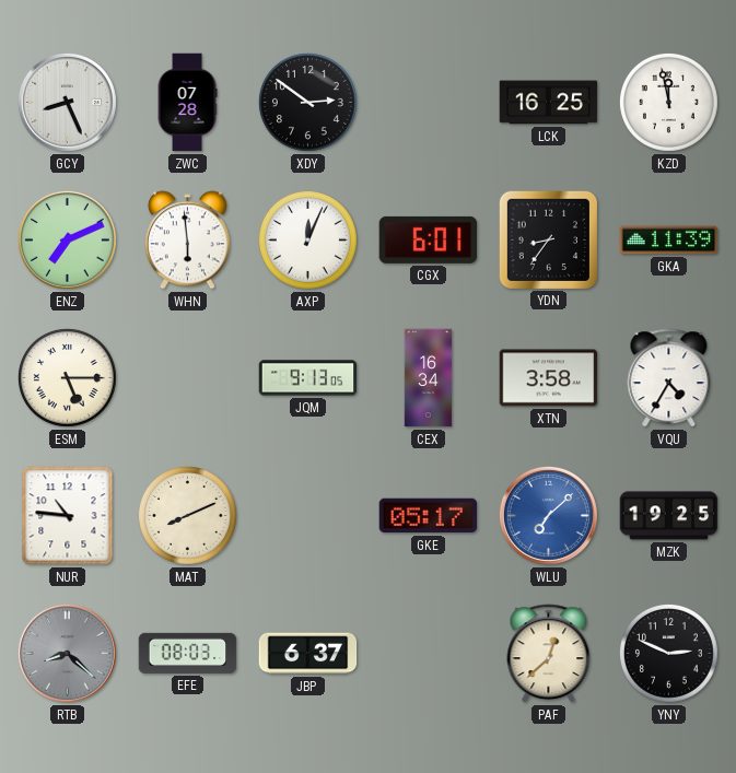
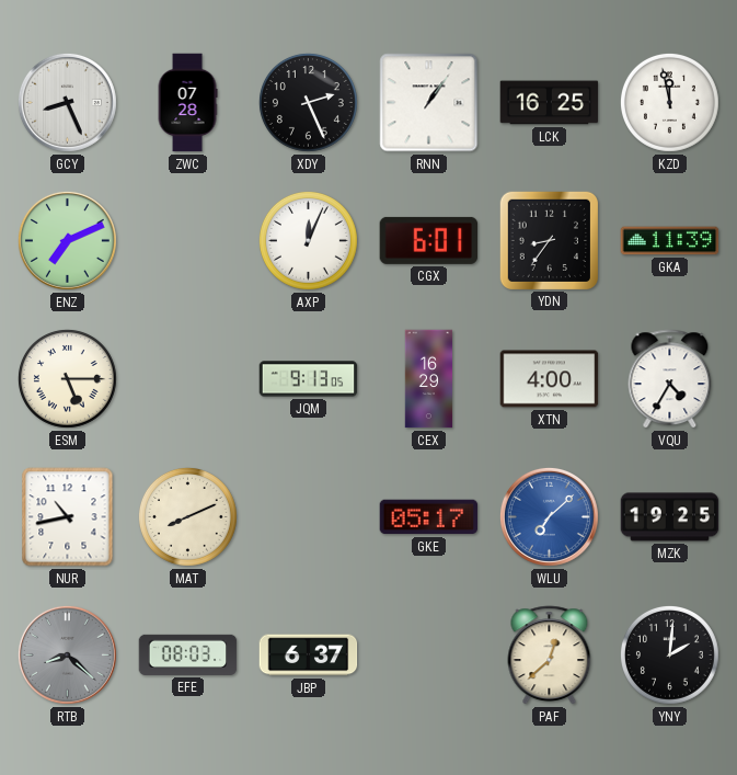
XDY: 2:51 -> 2:26
RNN: none -> 1:06
WHN: 5:59 -> none
CEX: 16:34 -> 16:29
XTN: 3:58 -> 4:00
NUR: 10:46 -> 10:43
YNY: 2:49 -> 2:01
